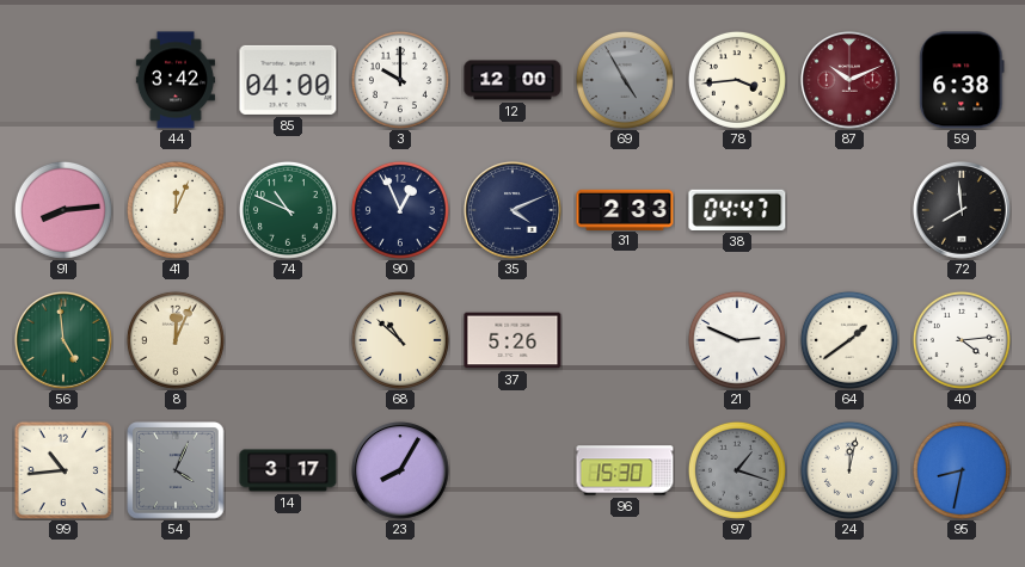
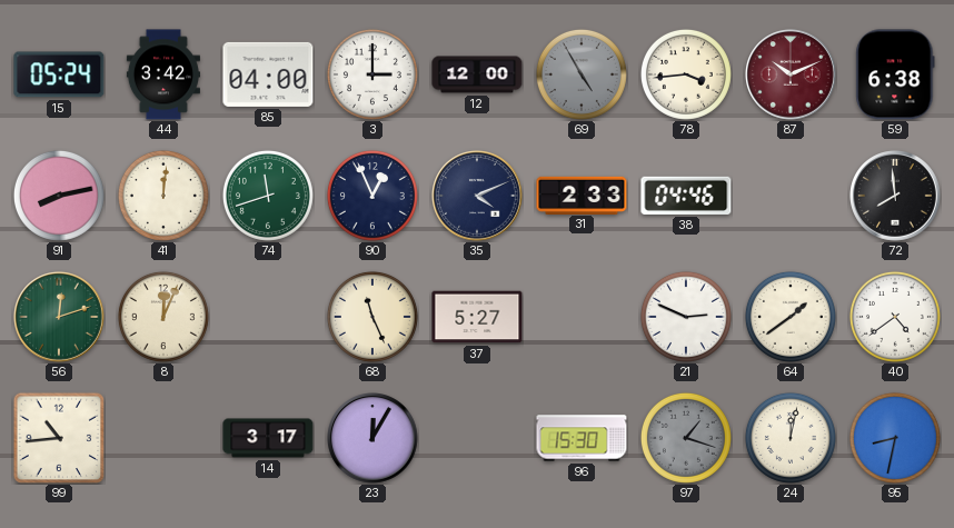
15: none -> 05:24
3: 10:00 -> 3:00
91: 8:14 -> 8:13
41: 12:04 -> 12:01
74: 10:49 -> 11:42
38: 04:47 -> 04:46
56: 4:59 -> 12:12
68: 10:52 -> 11:26
37: 5:26 -> 5:27
40: 4:14 -> 4:39
54: 4:04 -> none
23: 8:05 -> 12:05
